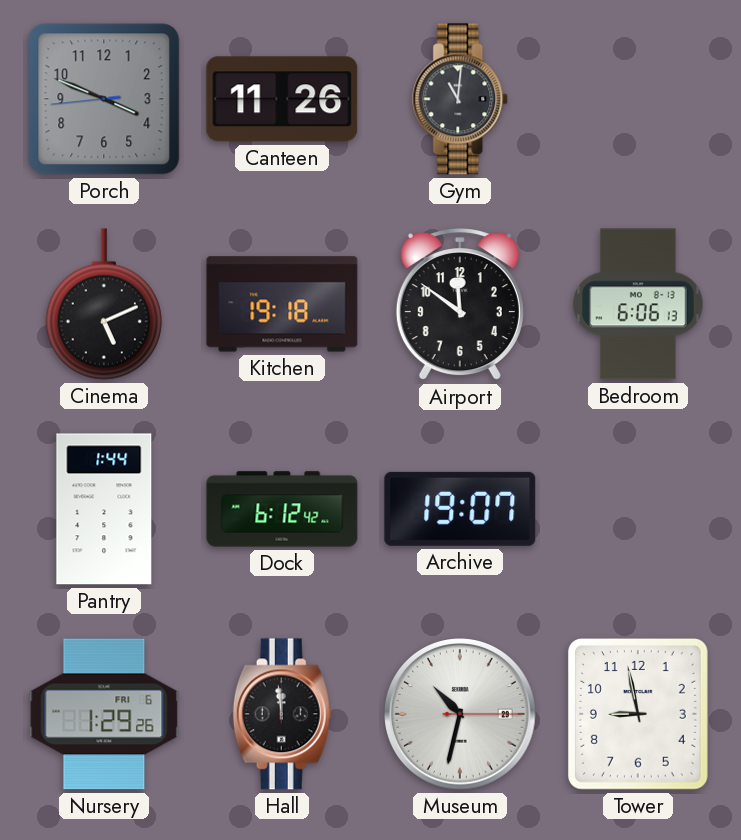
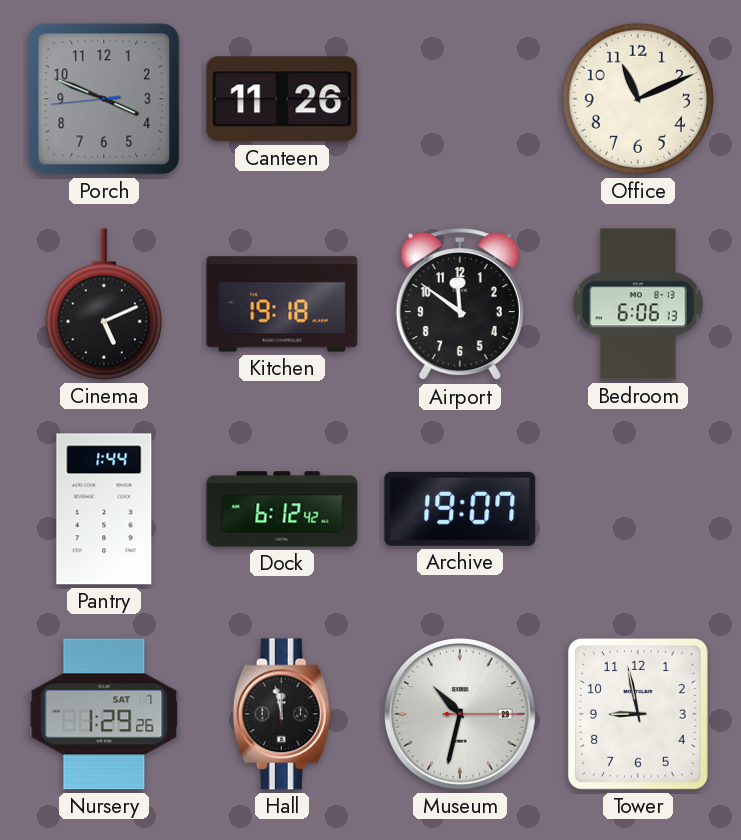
Gym: 11:01 -> none
Office: none -> 11:11
Nursery date: FRI 6 -> SAT 7
Hall: 11:59 -> 11:58
